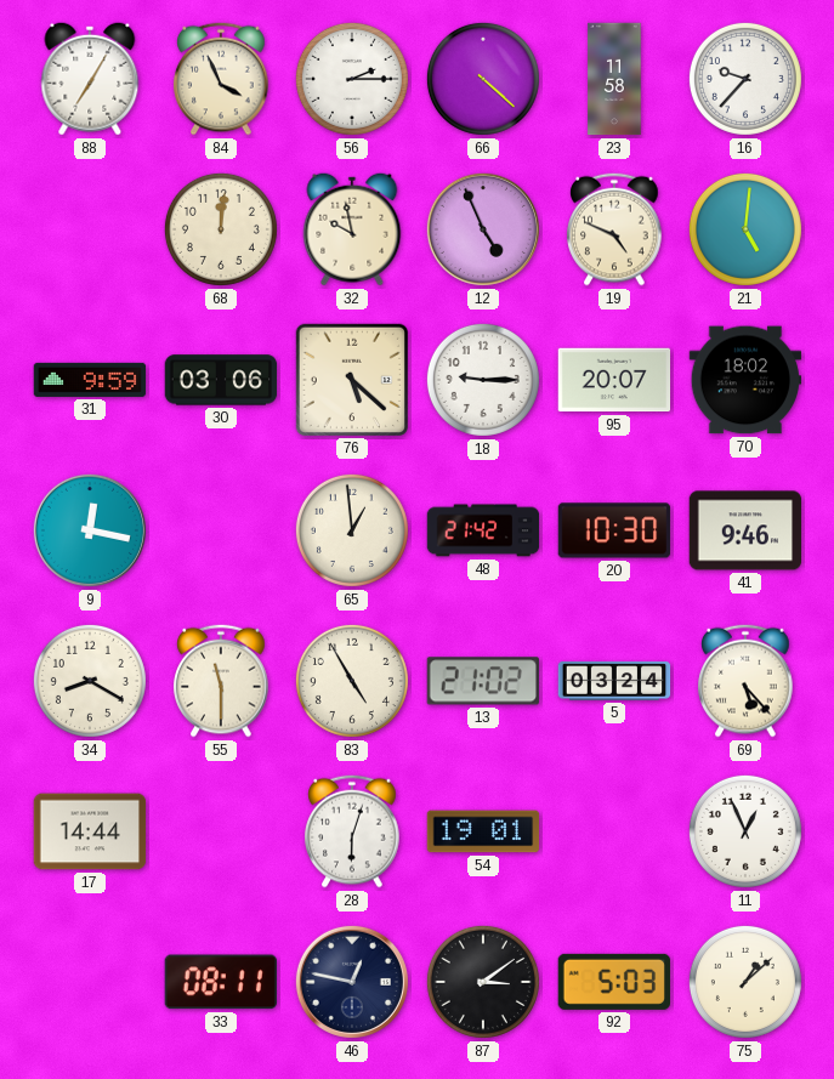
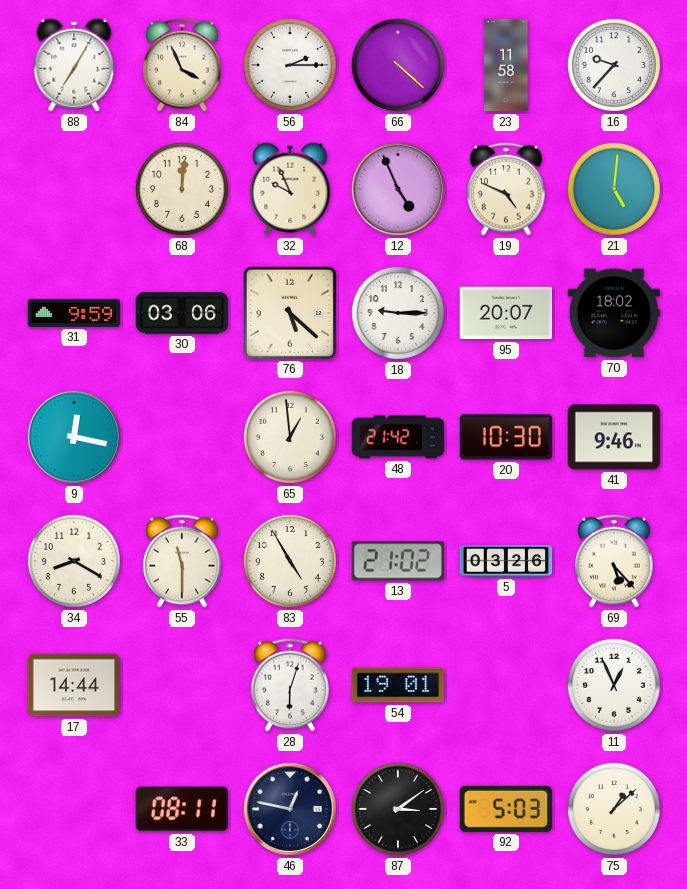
32: 9:58 -> 9:56
5: 03:24 -> 03:26
